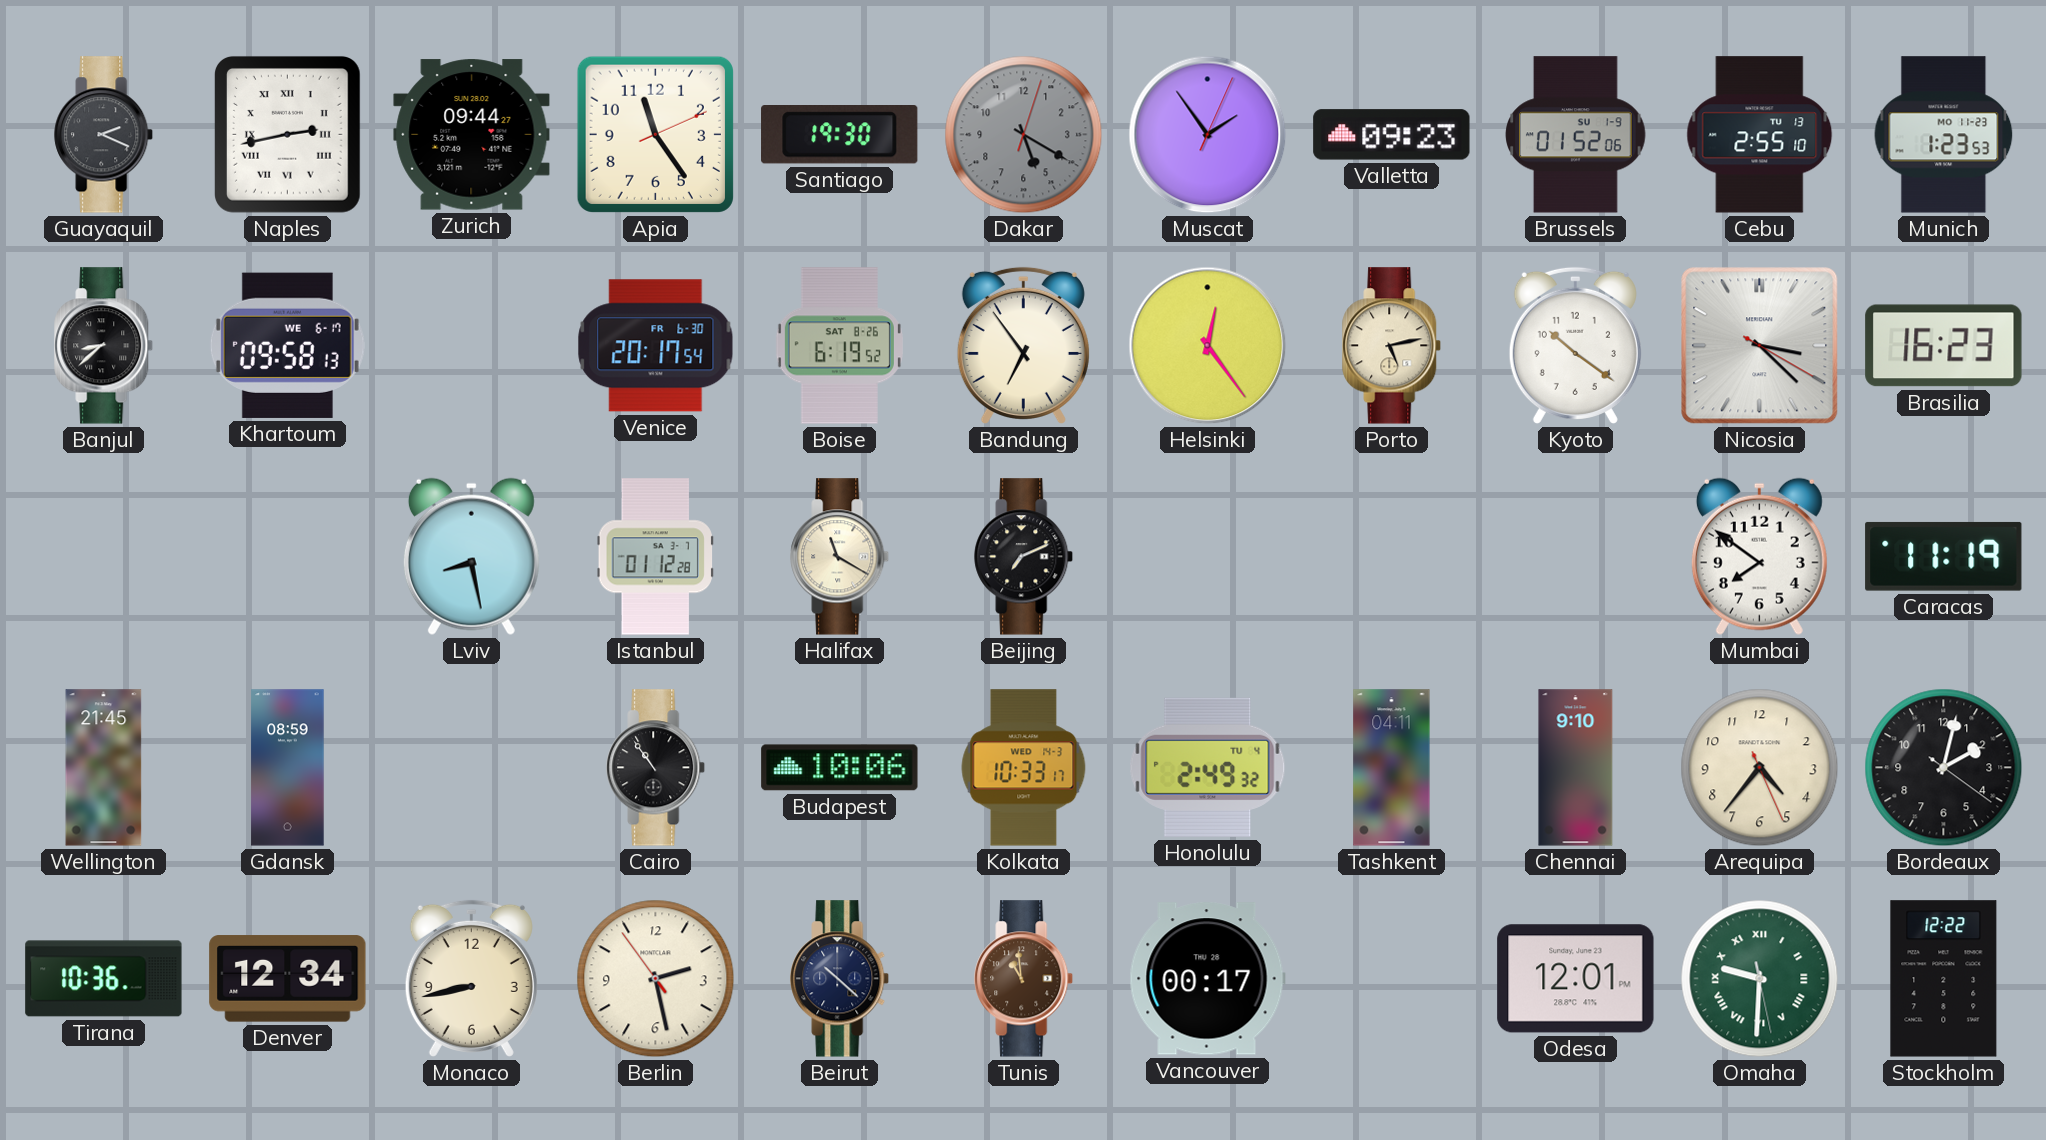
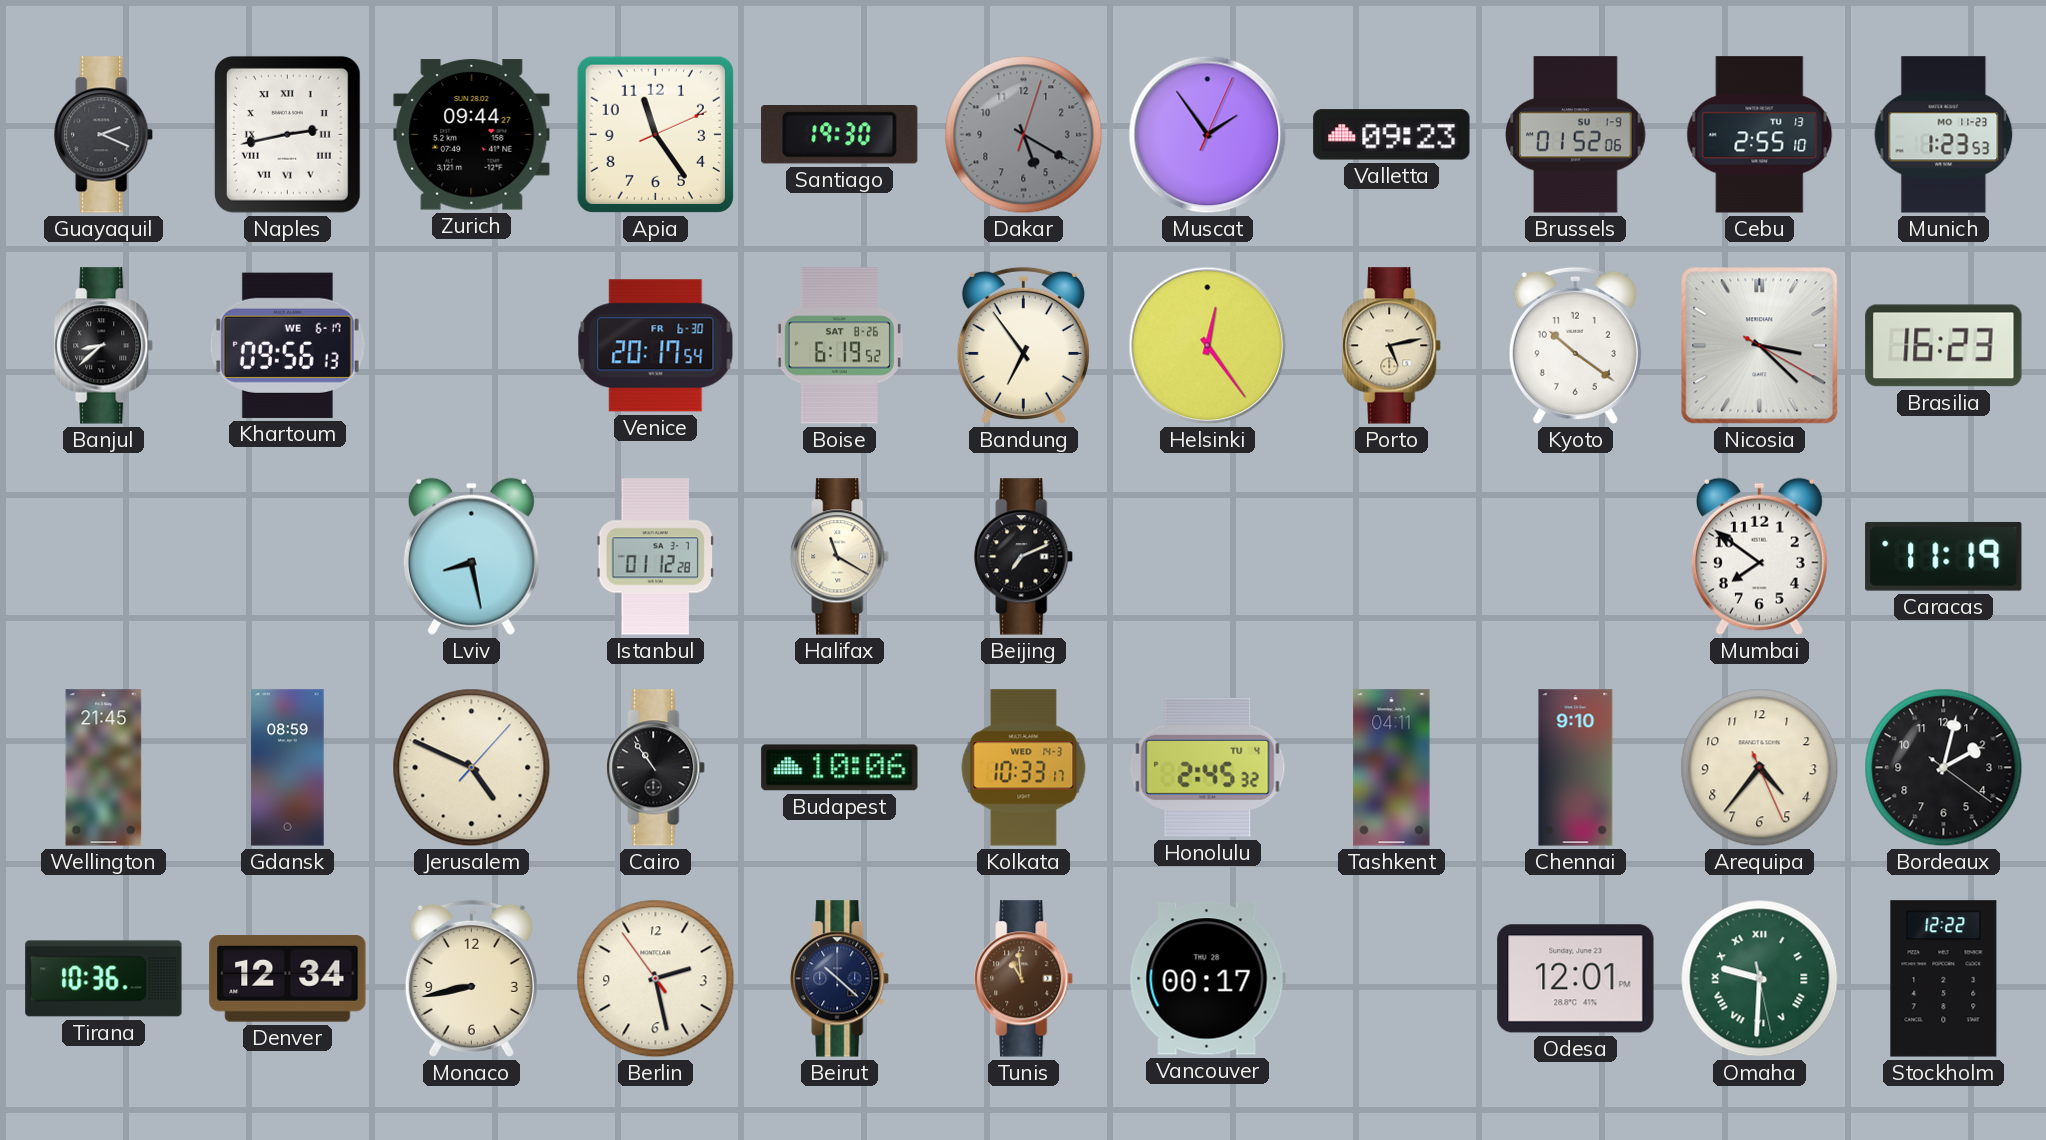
Khartoum: 09:58 -> 09:56
Jerusalem: none -> 4:49
Honolulu: 2:49 -> 2:45
